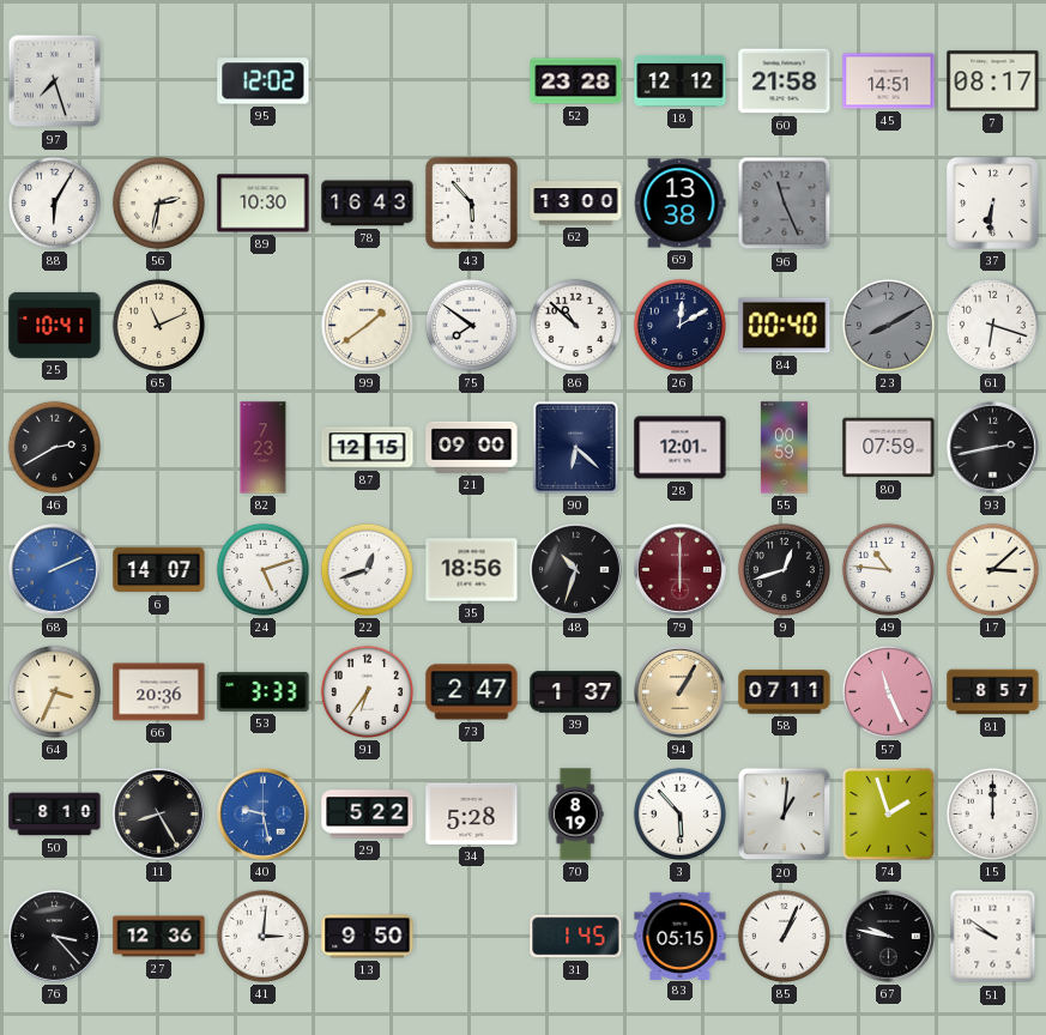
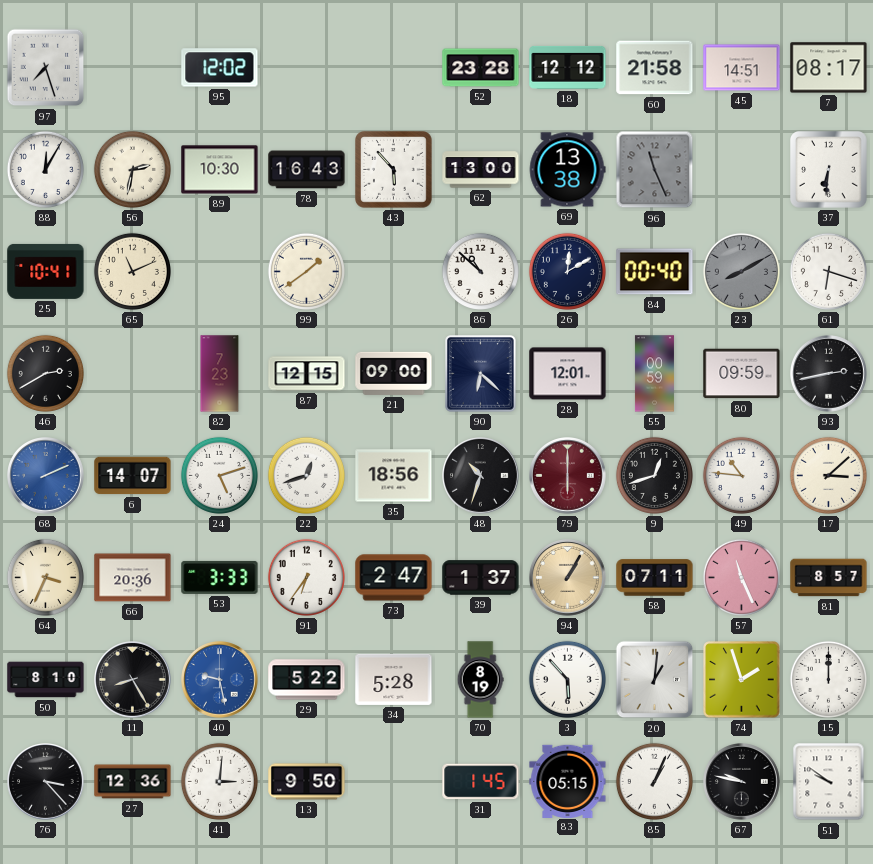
88: 6:05 -> 12:05
75: 7:51 -> none
80: 07:59 -> 09:59
